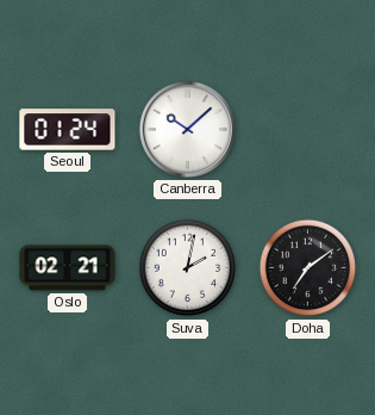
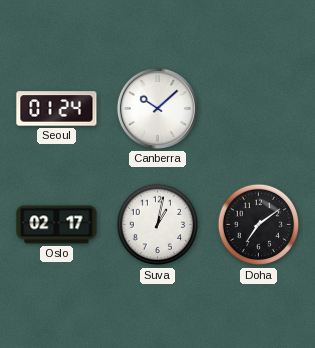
Oslo: 02:21 -> 02:17
Suva: 2:02 -> 1:02
